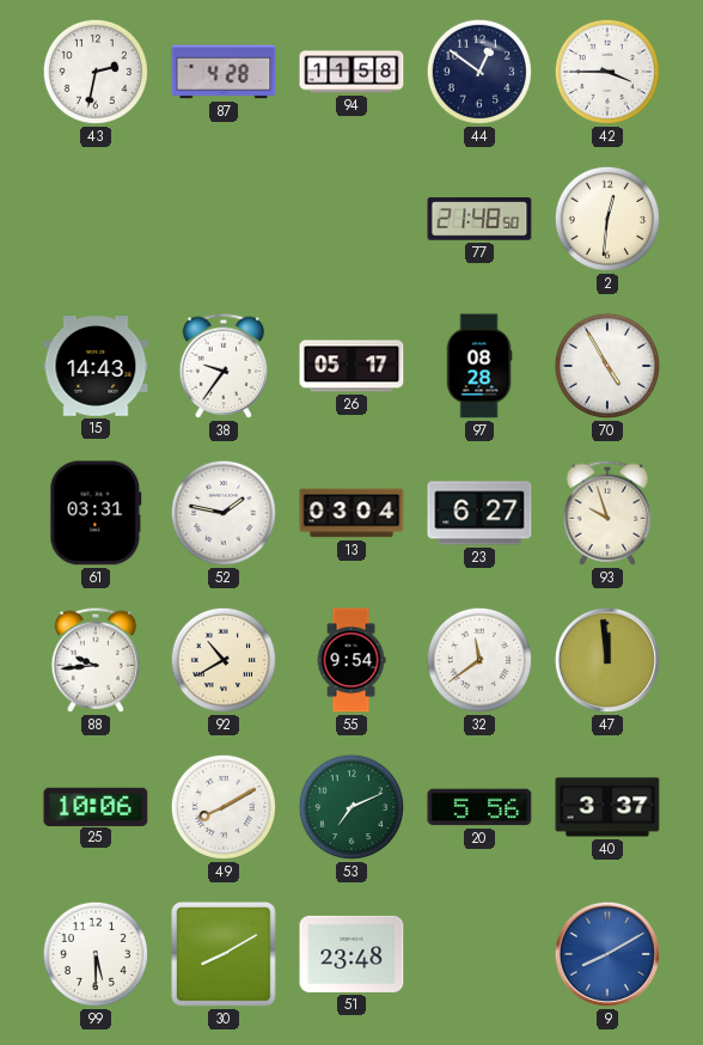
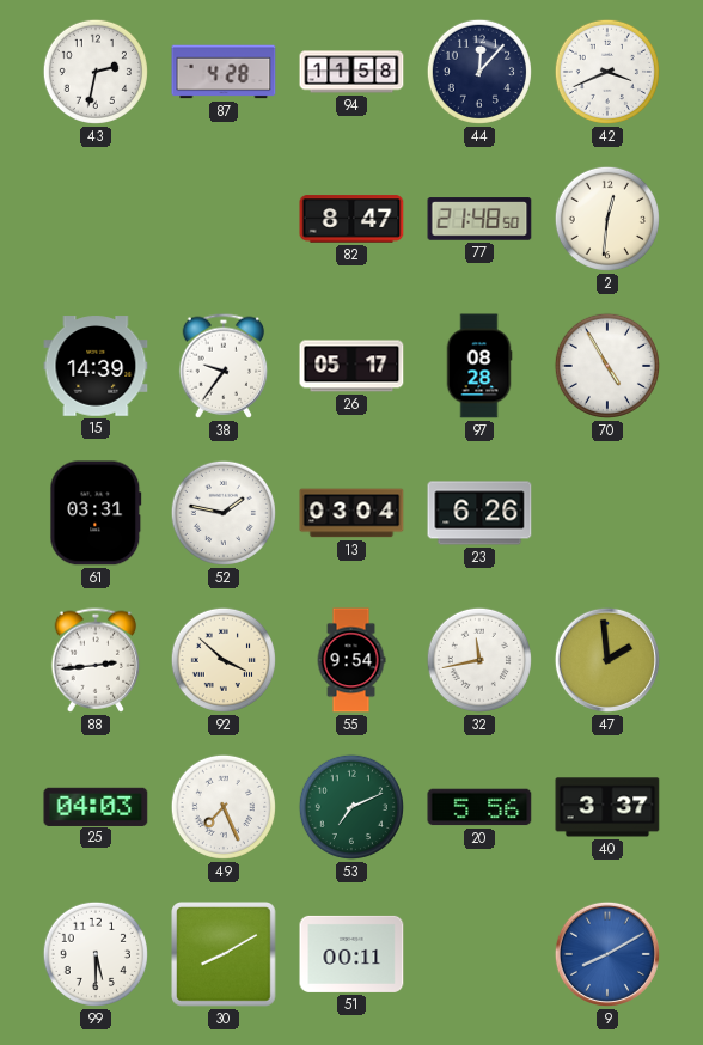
44: 12:51 -> 12:07
42: 3:45 -> 3:41
82: none -> 8:47
15: 14:43 -> 14:39
23: 6:27 -> 6:26
93: 9:57 -> none
88: 9:44 -> 2:44
92: 10:40 -> 3:52
32: 11:39 -> 11:43
47: 11:59 -> 1:59
25: 10:06 -> 04:03
49: 8:10 -> 7:26
51: 23:48 -> 00:11
